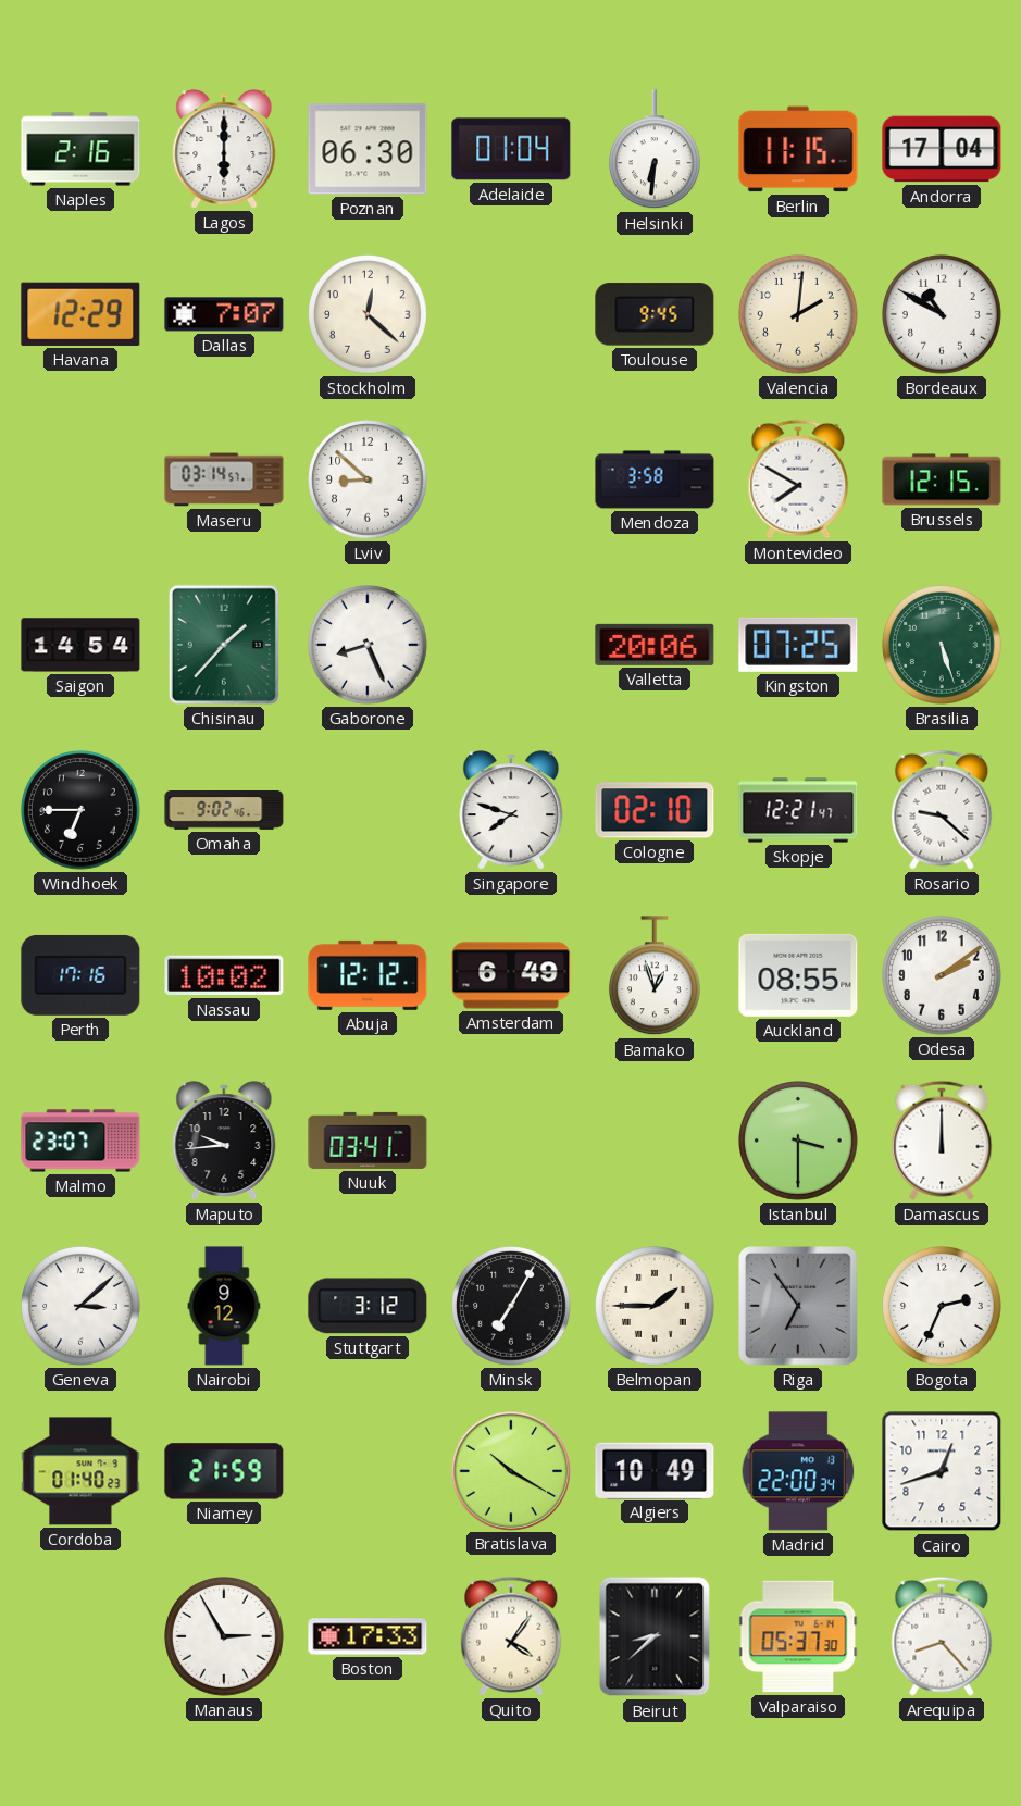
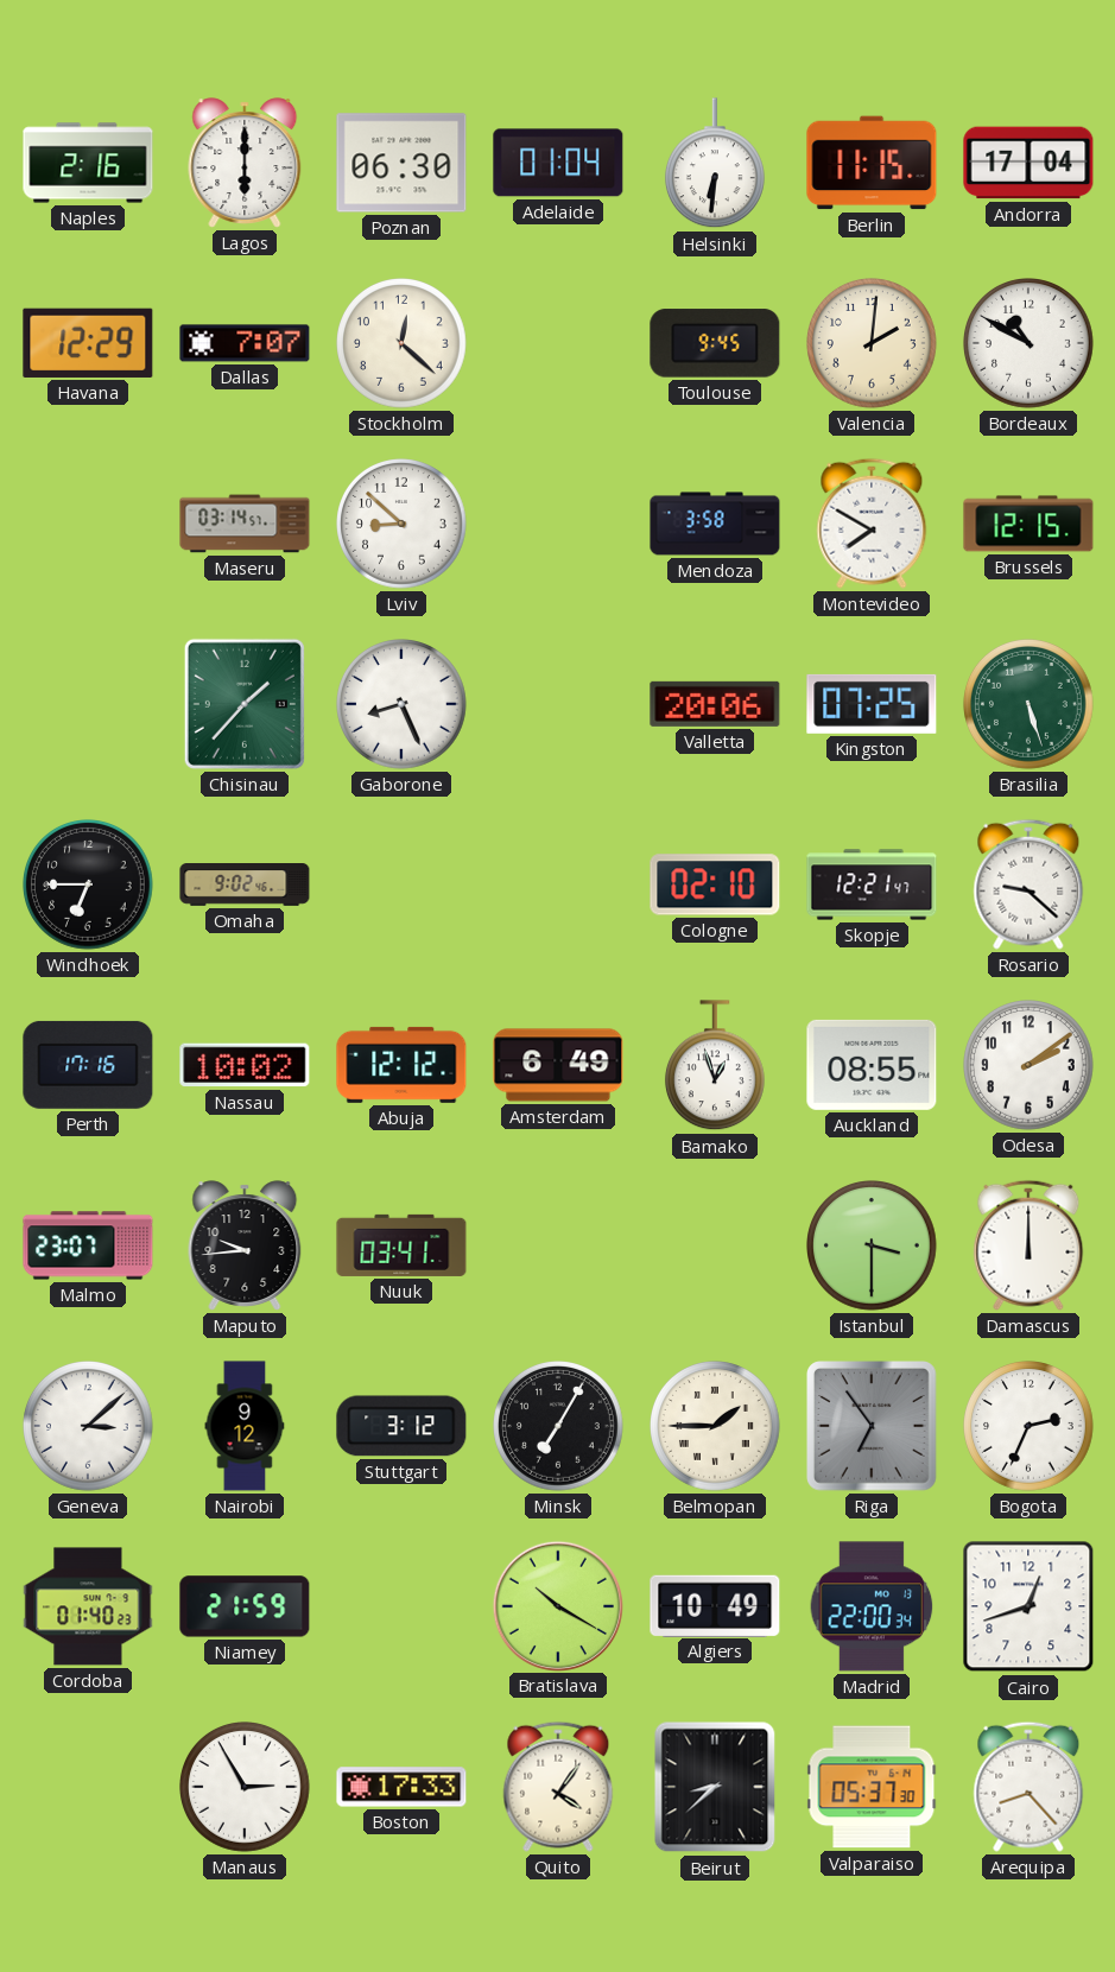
Saigon: 14:54 -> none
Singapore: 7:48 -> none
